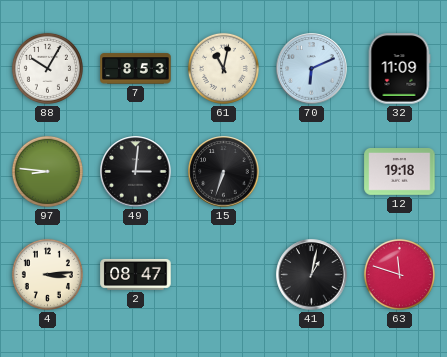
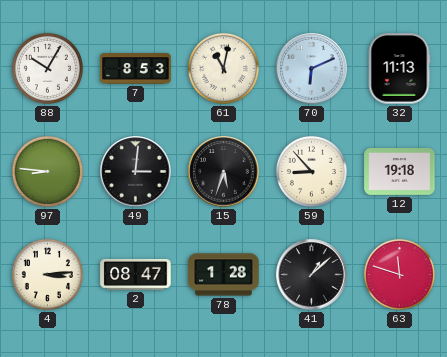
32: 11:09 -> 11:13
15: 6:33 -> 5:33
59: none -> 8:53
78: none -> 1:28
41: 1:02 -> 1:08
